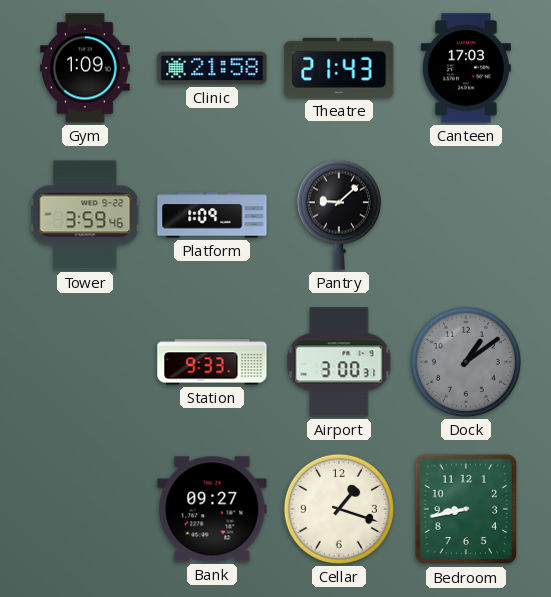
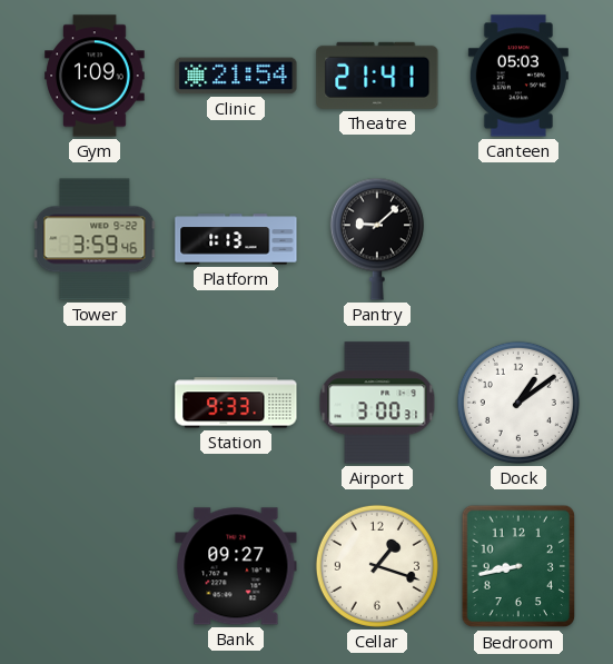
Clinic: 21:58 -> 21:54
Theatre: 21:43 -> 21:41
Canteen: 17:03 -> 05:03
Platform: 1:09 -> 1:13
Dock dial: grey -> white
